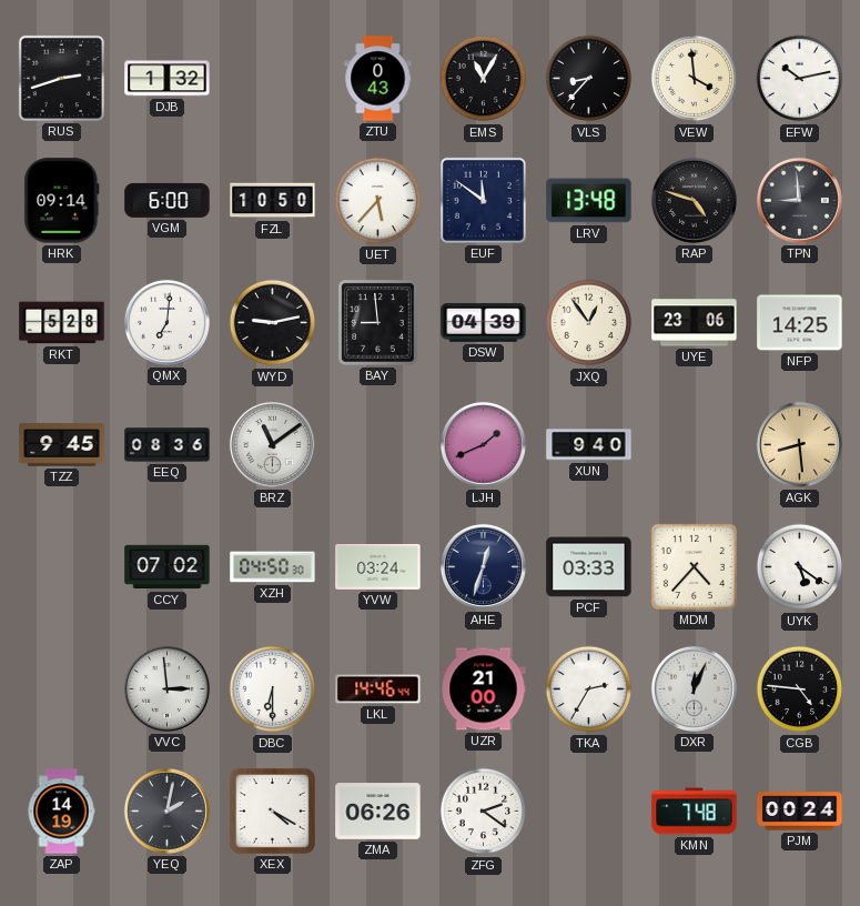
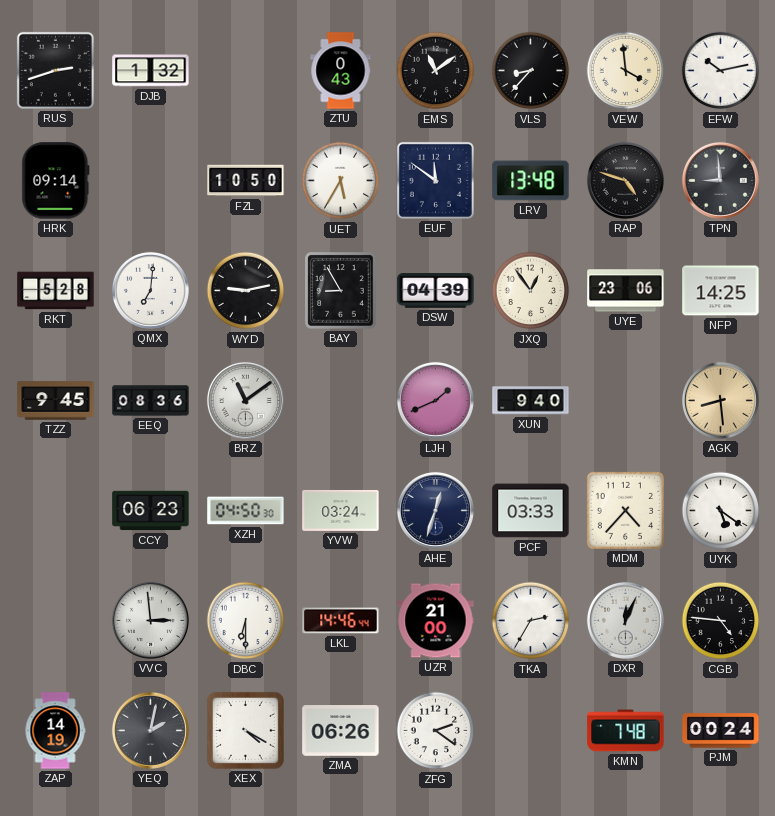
EMS: 11:05 -> 11:09
VGM: 6:00 -> none
UET: 5:37 -> 5:35
BAY: 8:59 -> 8:55
CCY: 07:02 -> 06:23
